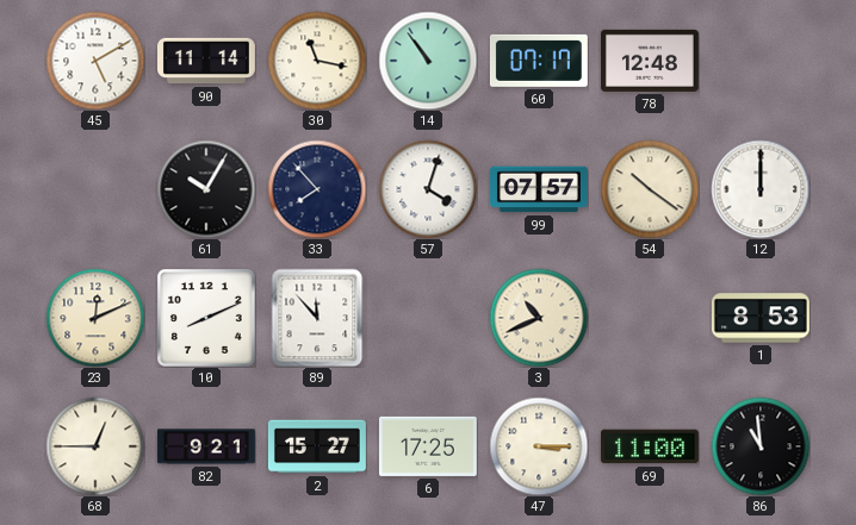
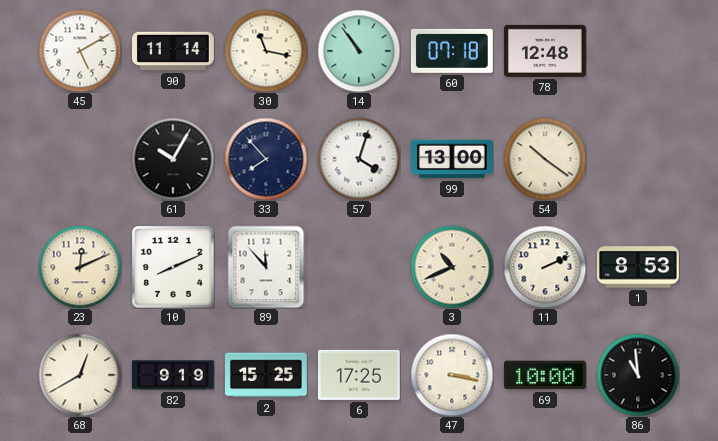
60: 07:17 -> 07:18
99: 07:57 -> 13:00
12: 12:00 -> none
11: none -> 2:11
68: 12:45 -> 12:40
82: 9:21 -> 9:19
2: 15:27 -> 15:25
47: 3:15 -> 3:17
69: 11:00 -> 10:00
